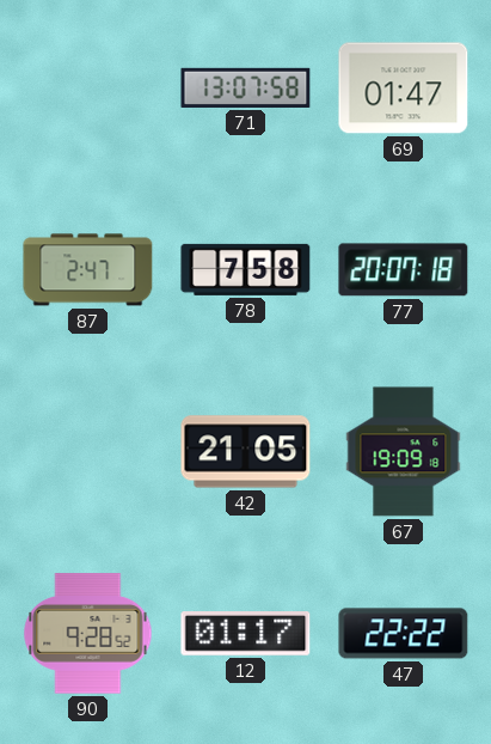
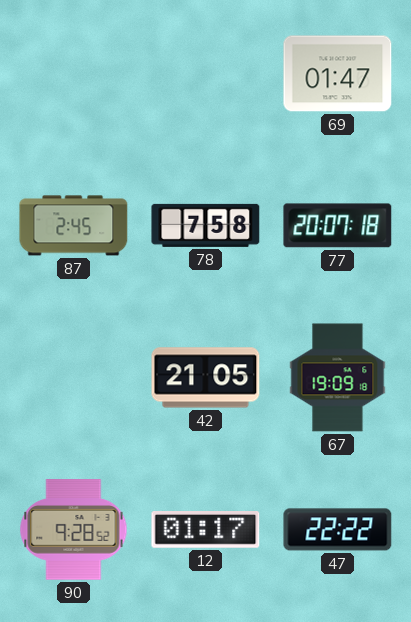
71: 13:07 -> none
87: 2:47 -> 2:45
